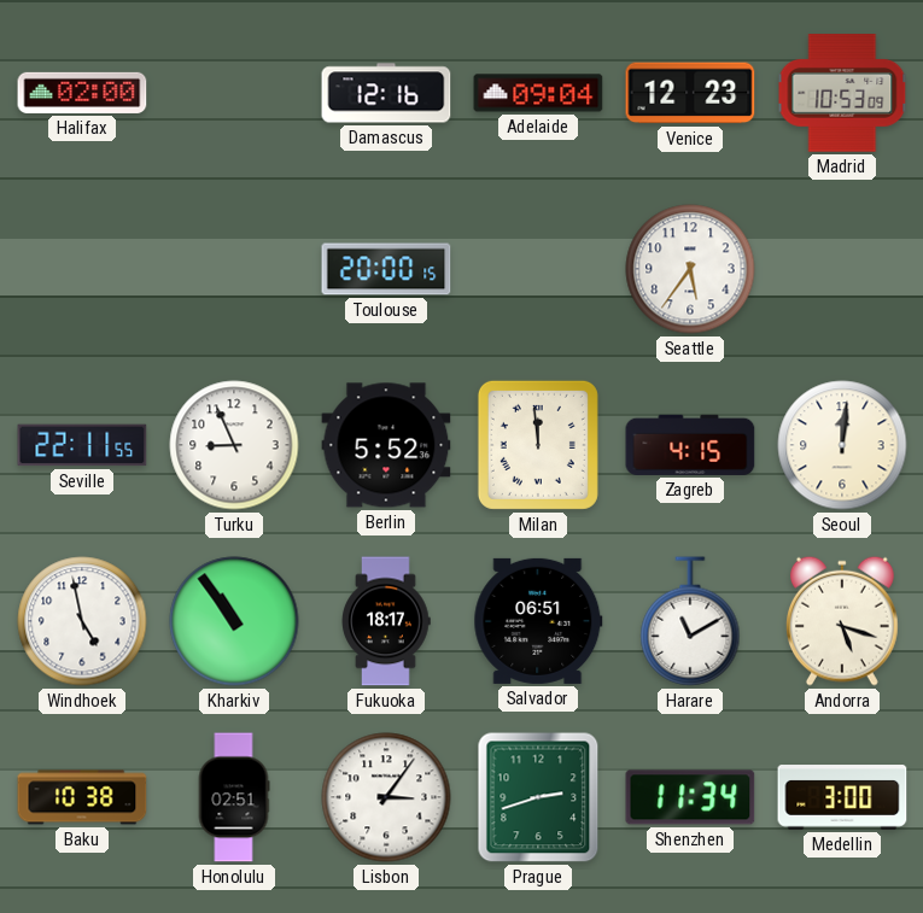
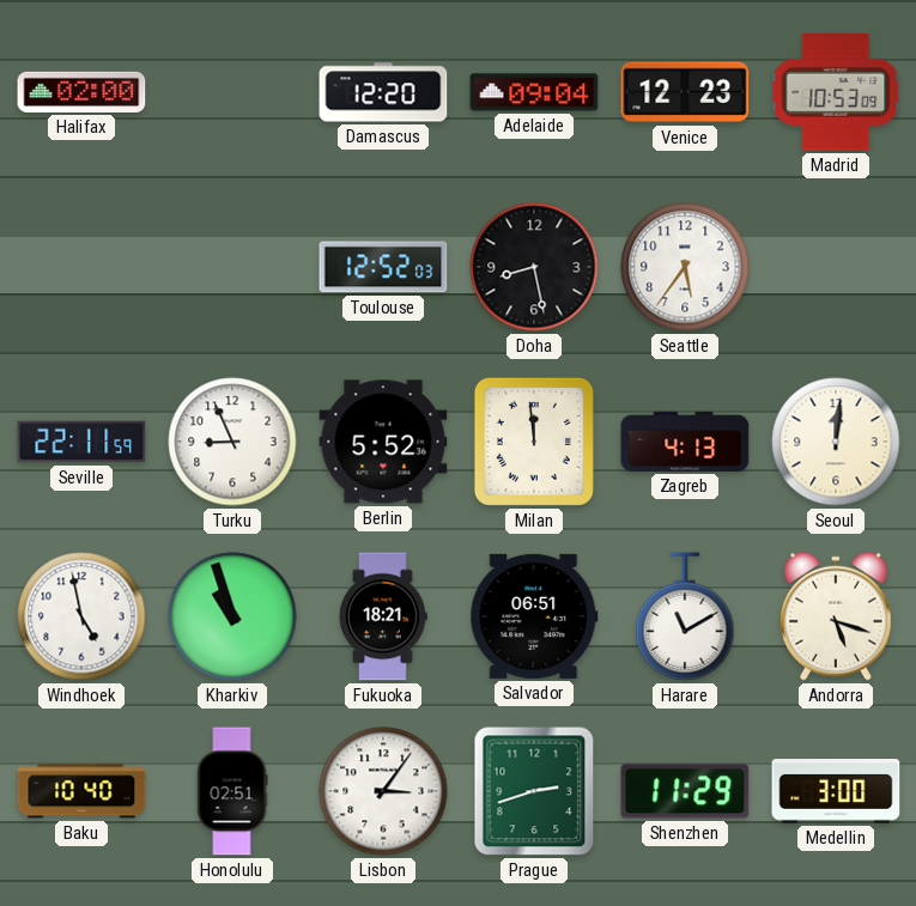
Damascus: 12:16 -> 12:20
Toulouse: 20:00 -> 12:52
Doha: none -> 8:28
Seville: 22:11:55 -> 22:11:59
Zagreb: 4:15 -> 4:13
Kharkiv: 10:54 -> 10:57
Fukuoka: 18:17 -> 18:21
Baku: 10:38 -> 10:40
Shenzhen: 11:34 -> 11:29
